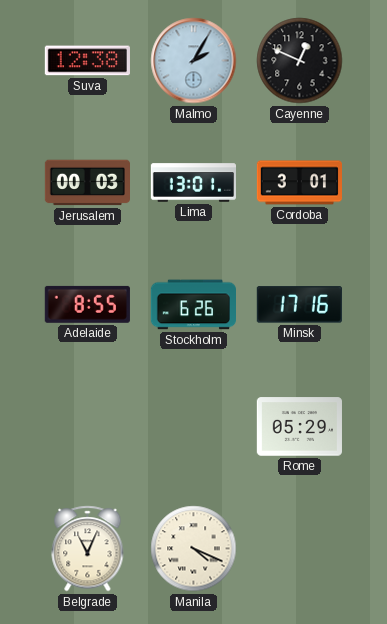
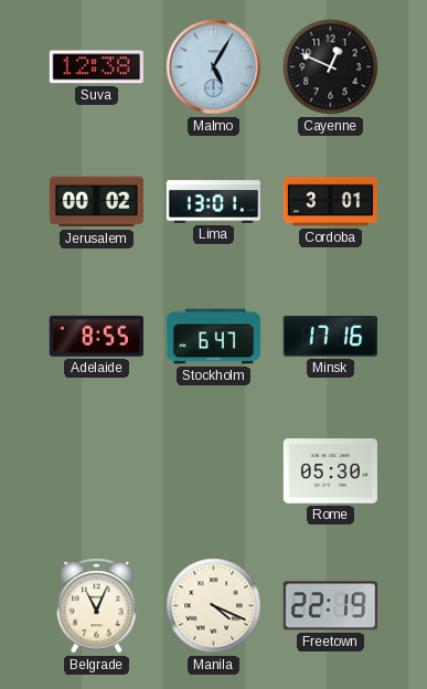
Malmo: 2:05 -> 5:05
Jerusalem: 00:03 -> 00:02
Stockholm: 6:26 -> 6:47
Rome: 05:29 -> 05:30
Freetown: none -> 22:19
